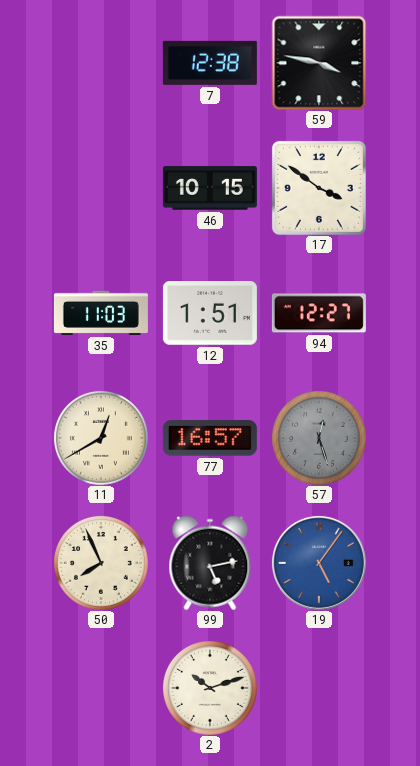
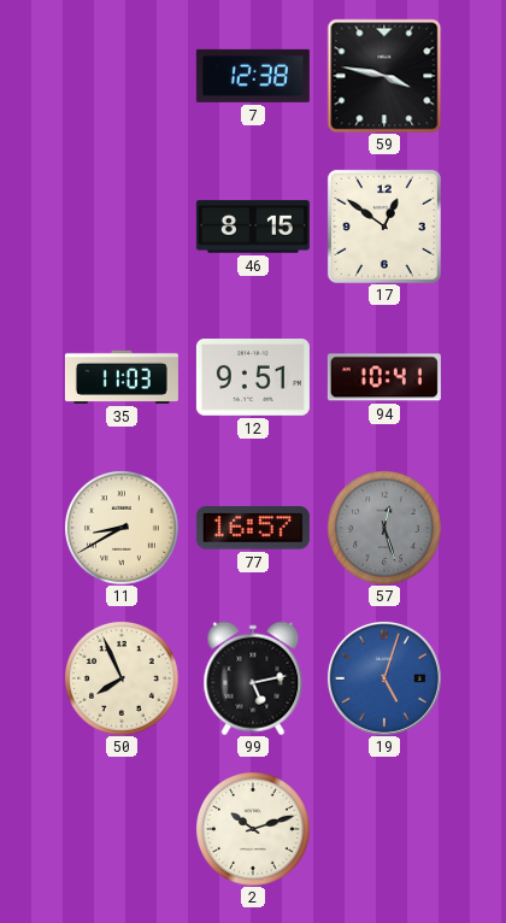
46: 10:15 -> 8:15
17: 3:51 -> 12:51
12: 1:51 -> 9:51
94: 12:27 -> 10:41
11: 12:40 -> 8:40
19: 5:06 -> 5:03
